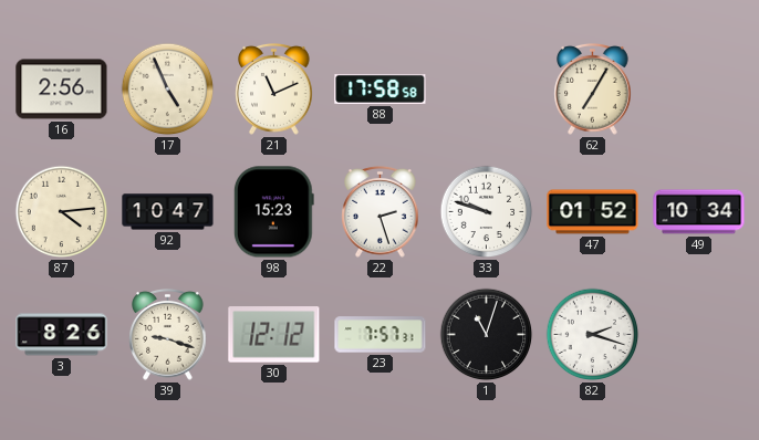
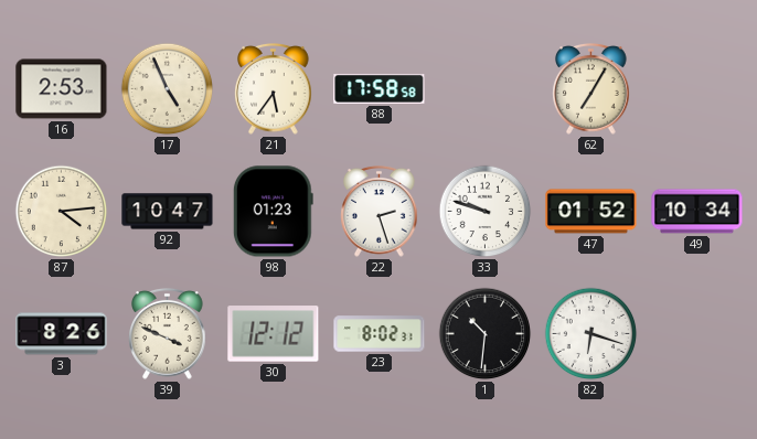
16: 2:56 -> 2:53
21: 11:11 -> 5:36
98: 15:23 -> 01:23
39: 9:18 -> 3:49
23: 7:57 -> 8:02
1: 11:03 -> 10:31
82: 2:18 -> 6:18
